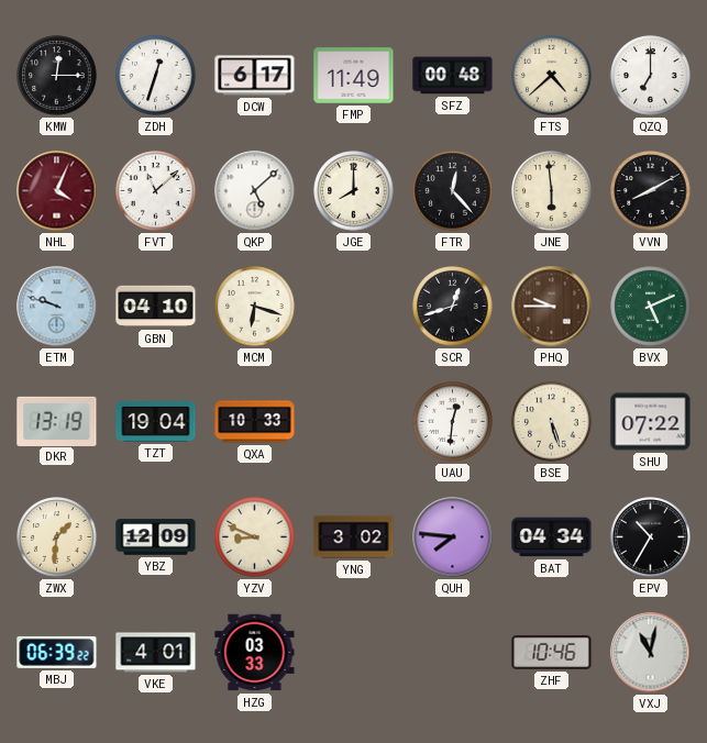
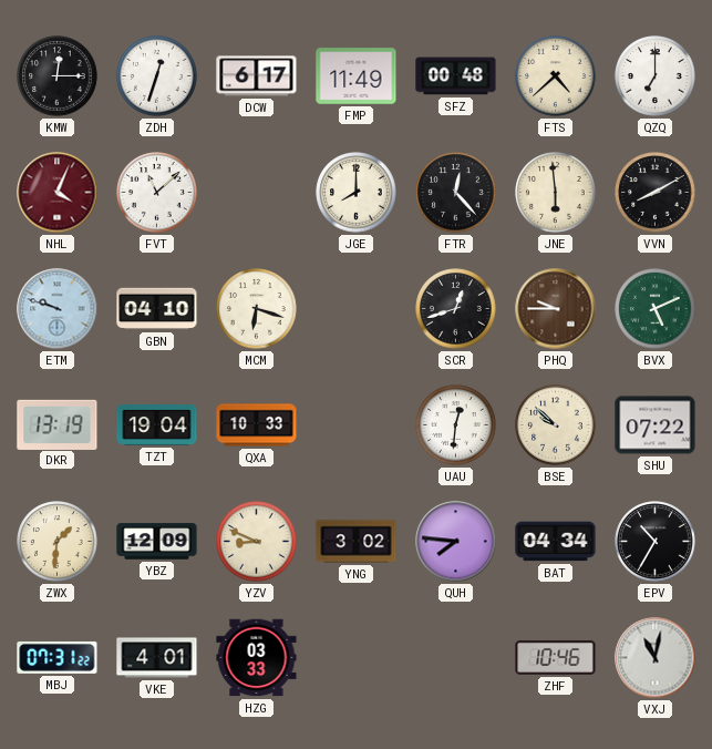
QKP: 5:08 -> none
BSE: 5:27 -> 9:52
MBJ: 06:39 -> 07:31
